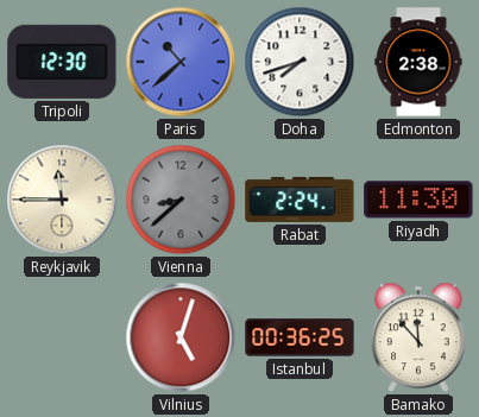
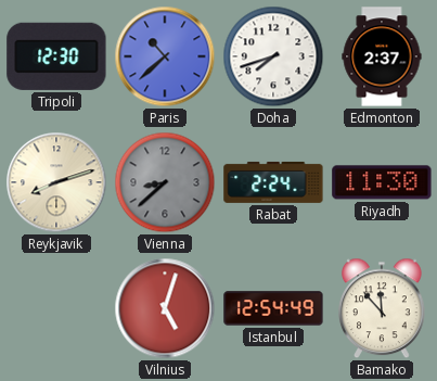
Edmonton: 2:38 -> 2:37
Reykjavik: 11:45 -> 8:12
Istanbul: 00:36 -> 12:54
